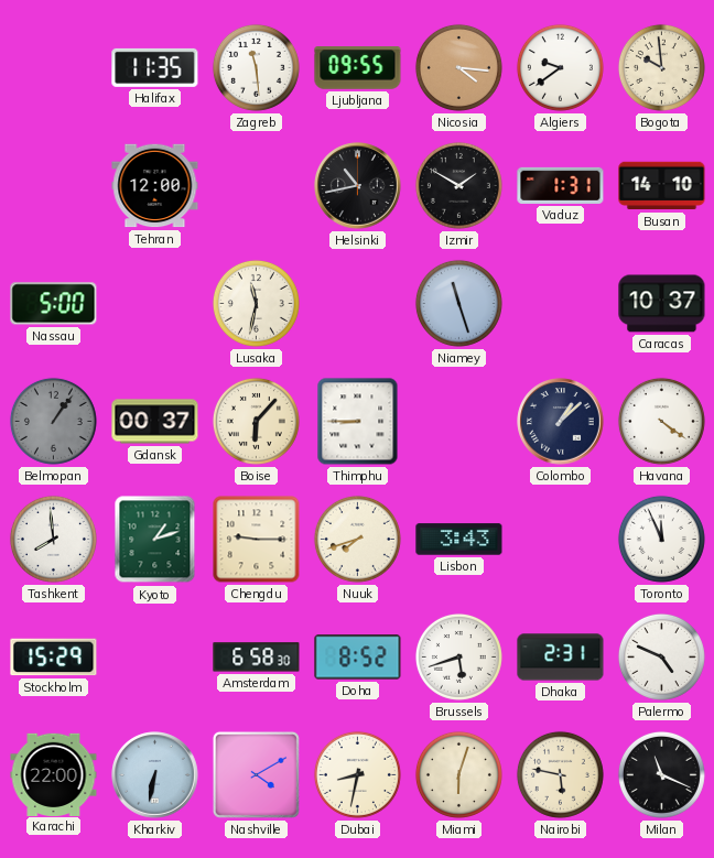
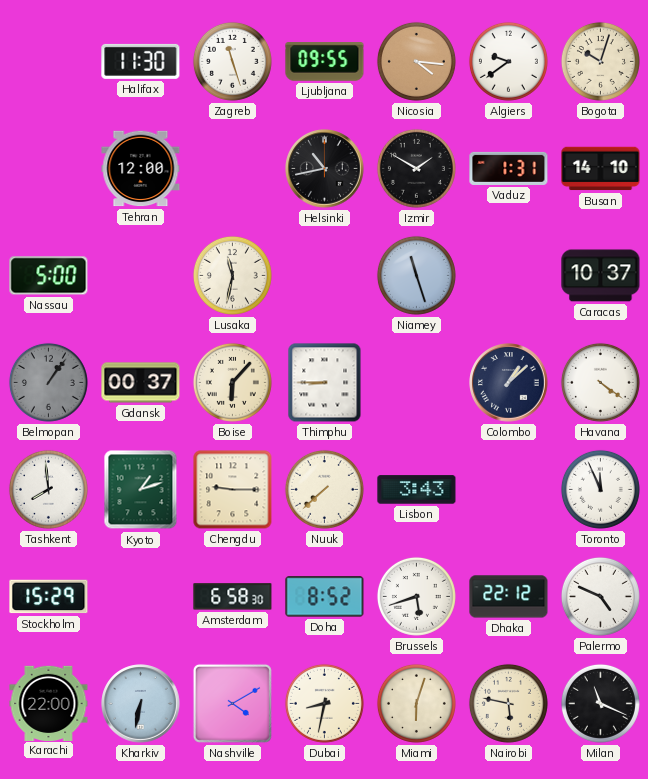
Halifax: 11:35 -> 11:30
Zagreb: 11:29 -> 11:27
Bogota: 9:59 -> 10:03
Nuuk: 7:42 -> 7:38
Dhaka: 2:31 -> 22:12
